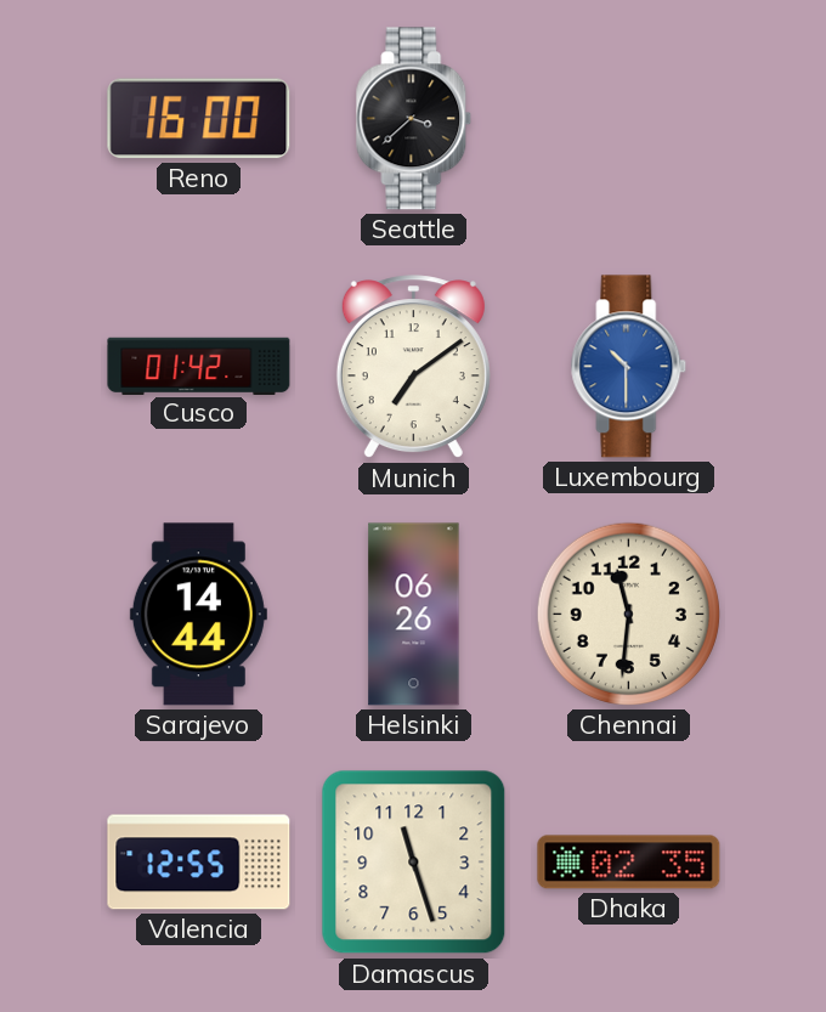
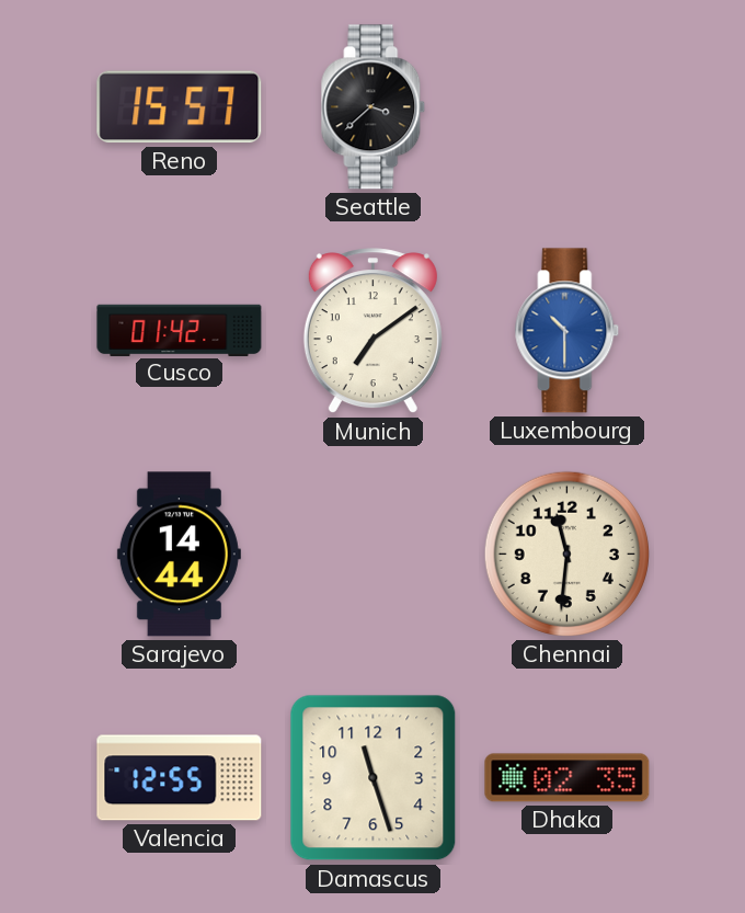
Reno: 16:00 -> 15:57
Helsinki: 06:26 -> none
